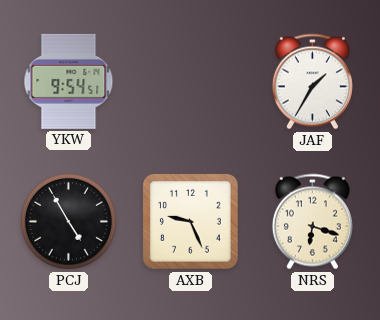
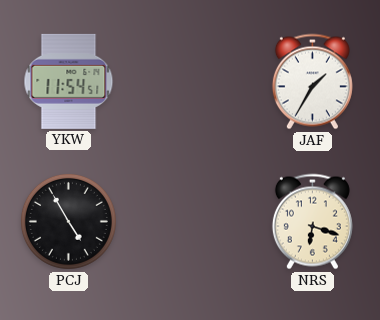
YKW: 9:54 -> 11:54
AXB: 9:26 -> none
